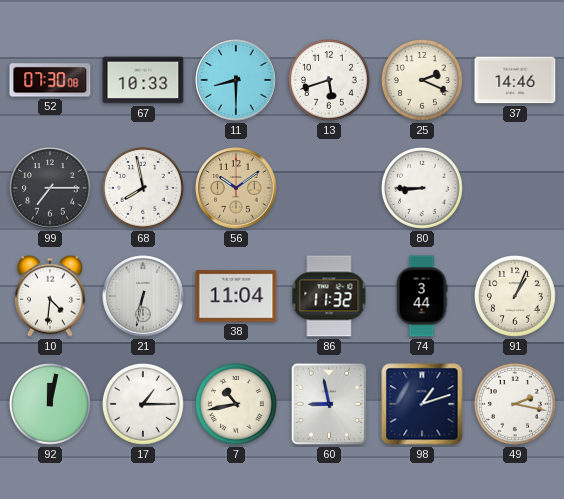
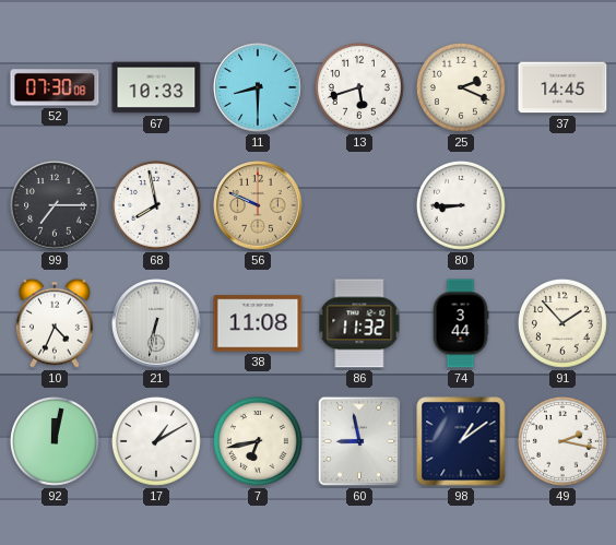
37: 14:46 -> 14:45
56: 10:09 -> 9:49
10: 4:31 -> 4:34
38: 11:04 -> 11:08
91: 1:04 -> 1:53
17: 1:15 -> 1:10
7: 10:43 -> 6:43
98: 1:12 -> 1:09
